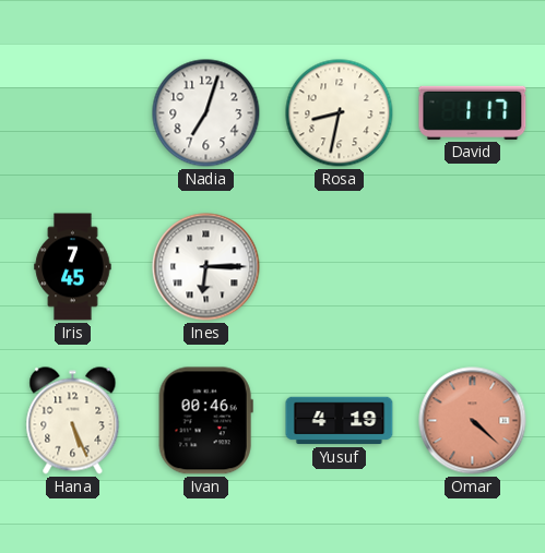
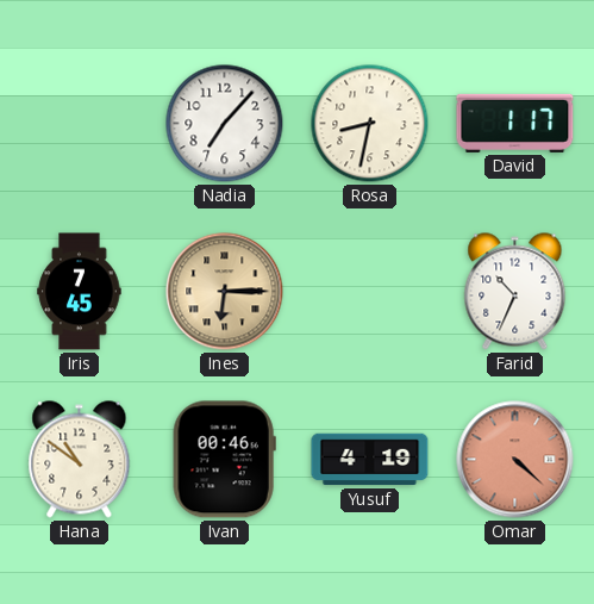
Nadia: 7:03 -> 7:07
Ines dial: white -> champagne
Farid: none -> 10:34
Hana: 5:26 -> 10:51
